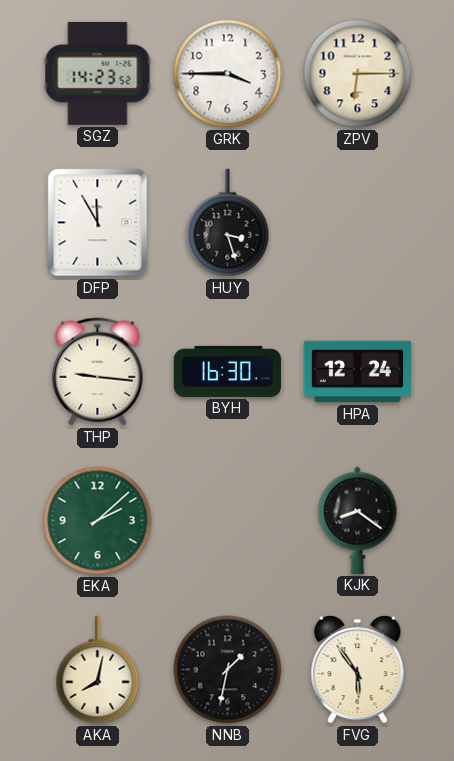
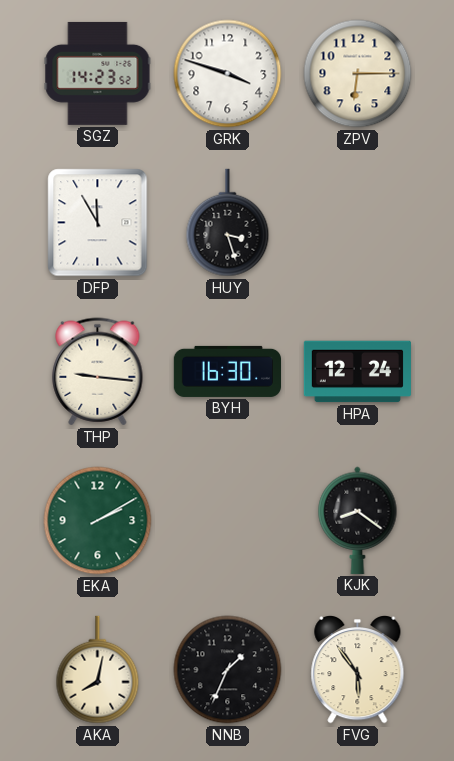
GRK: 3:45 -> 3:48
EKA: 2:08 -> 2:10
NNB: 1:32 -> 1:34
